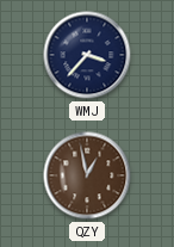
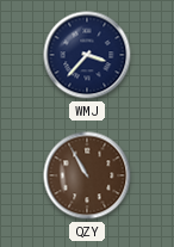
QZY: 12:58 -> 10:55
